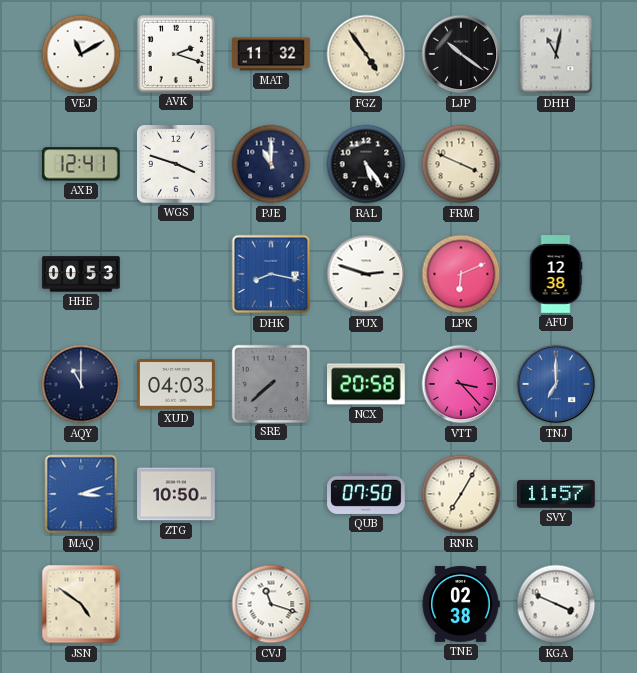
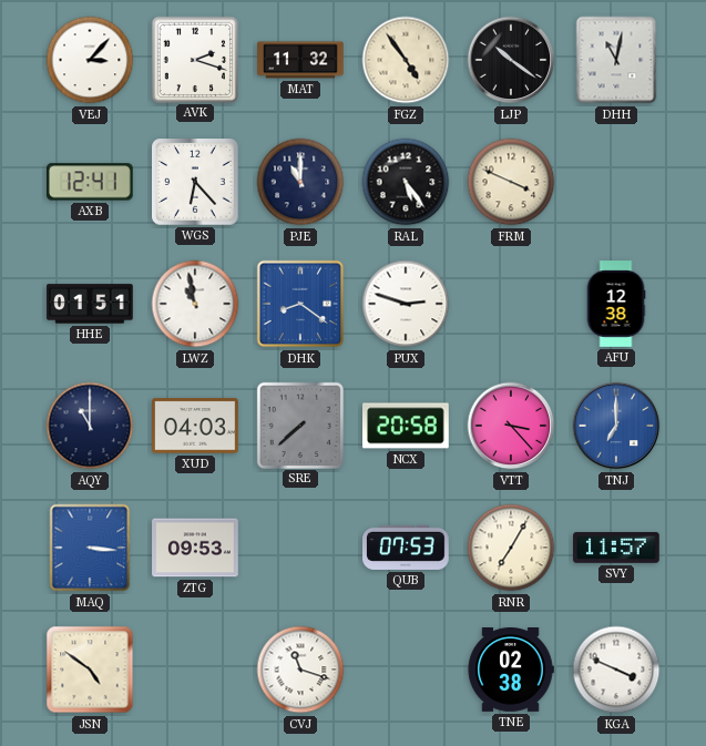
VEJ: 11:10 -> 3:07
WGS: 3:48 -> 6:23
HHE: 00:53 -> 01:51
LWZ: none -> 10:58
DHK: 8:17 -> 8:21
LPK: 6:11 -> none
MAQ: 3:12 -> 3:16
ZTG: 10:50 -> 09:53
QUB: 07:50 -> 07:53
